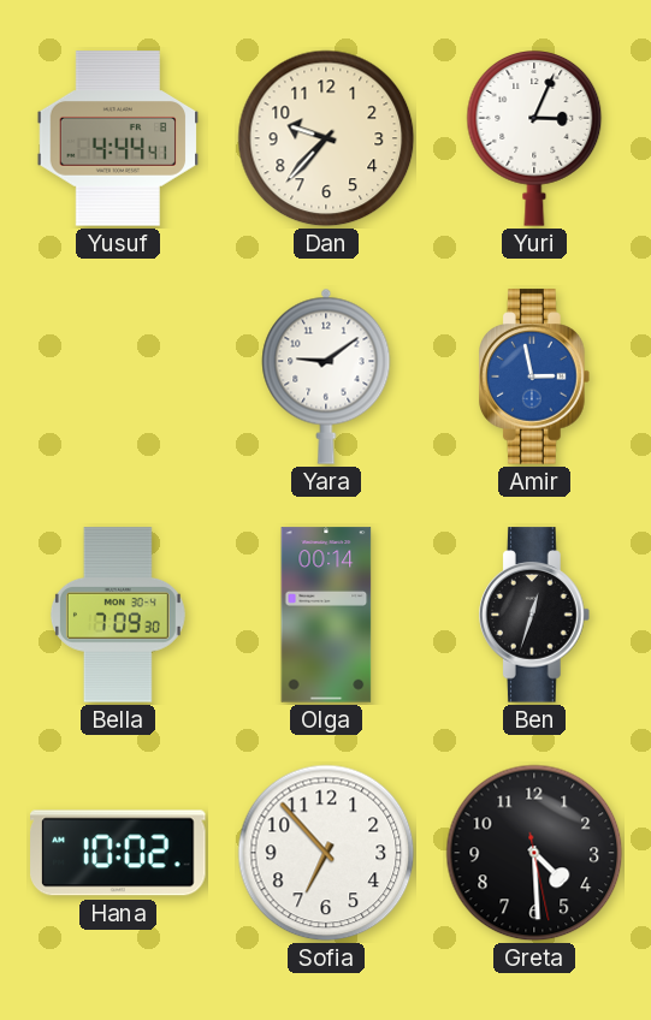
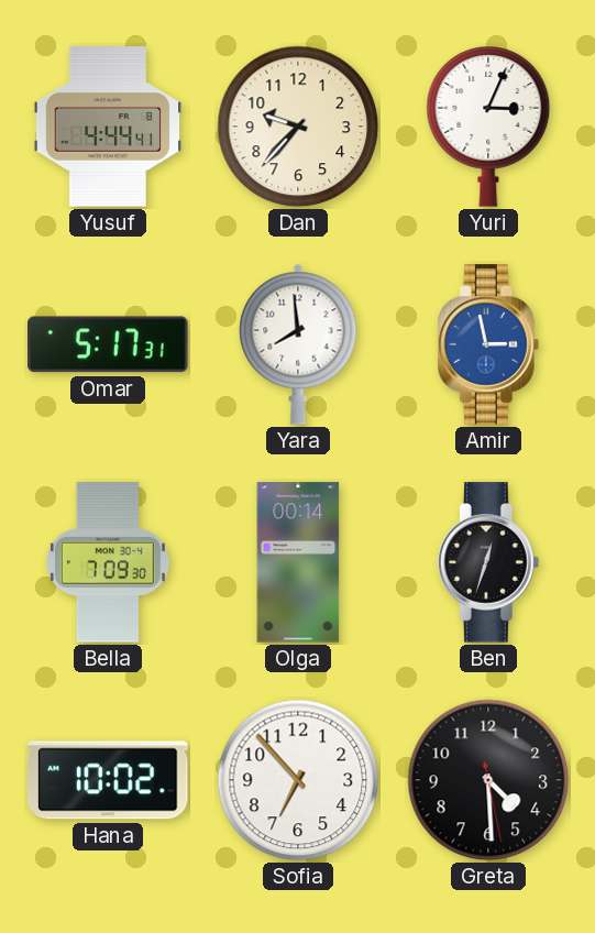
Omar: none -> 5:17
Yara: 9:09 -> 7:59
